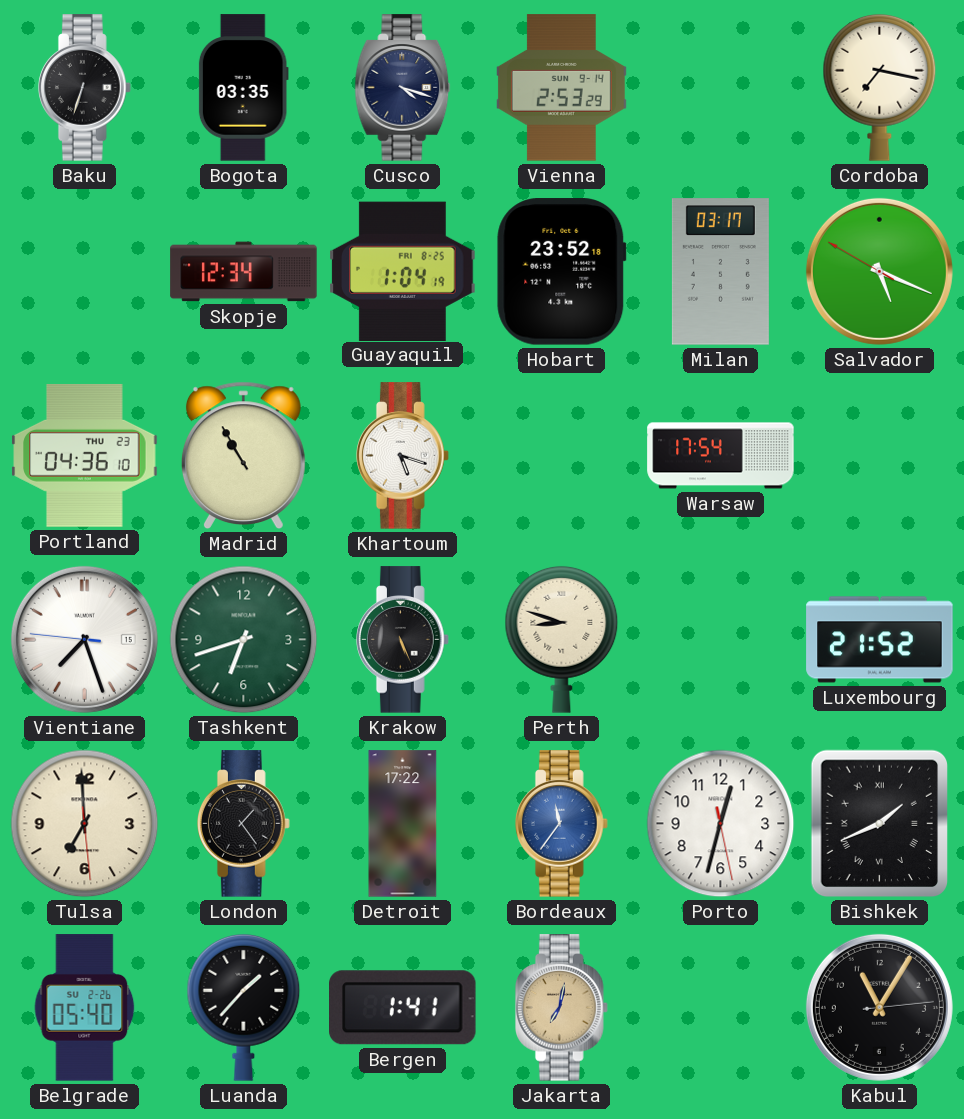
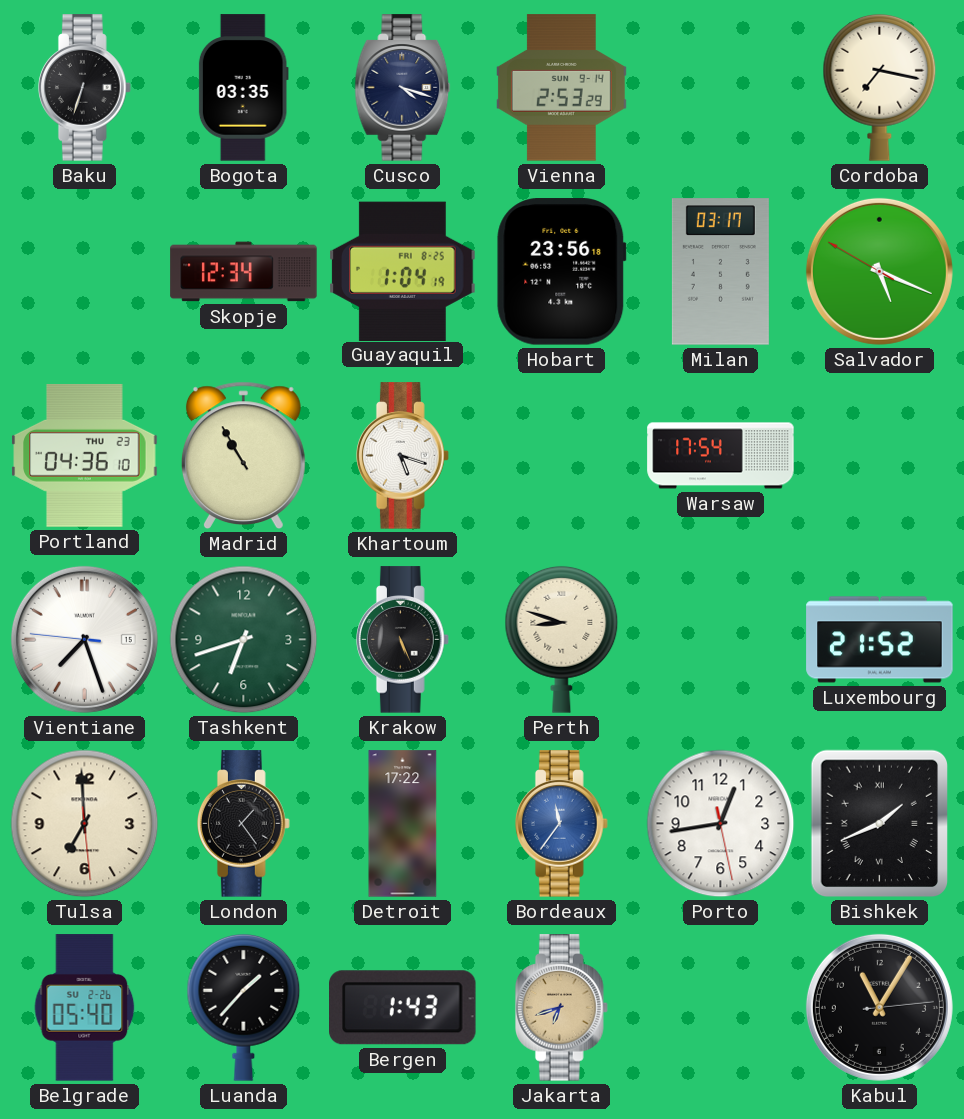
Hobart: 23:52 -> 23:56
Porto: 12:32 -> 12:43
Bergen: 1:41 -> 1:43
Jakarta: 7:02 -> 6:42
